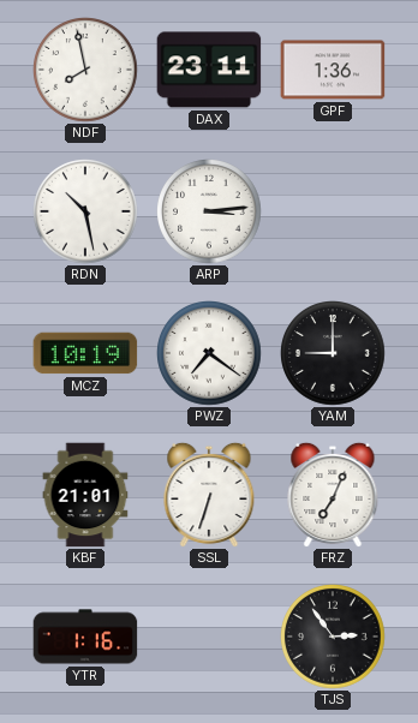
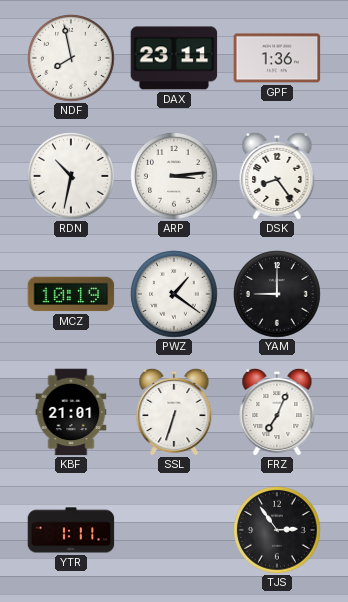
RDN: 10:28 -> 10:32
DSK: none -> 8:24
PWZ: 7:21 -> 1:21
YTR: 1:16 -> 1:11
